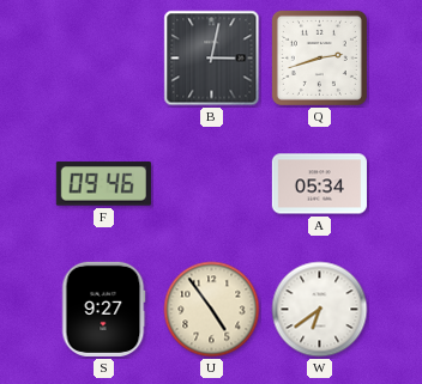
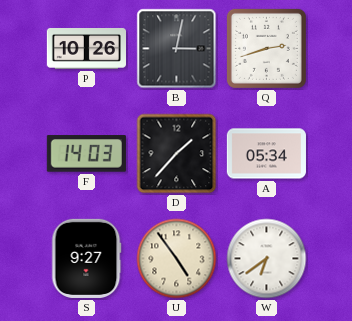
P: none -> 10:26
F: 09:46 -> 14:03
D: none -> 1:37
